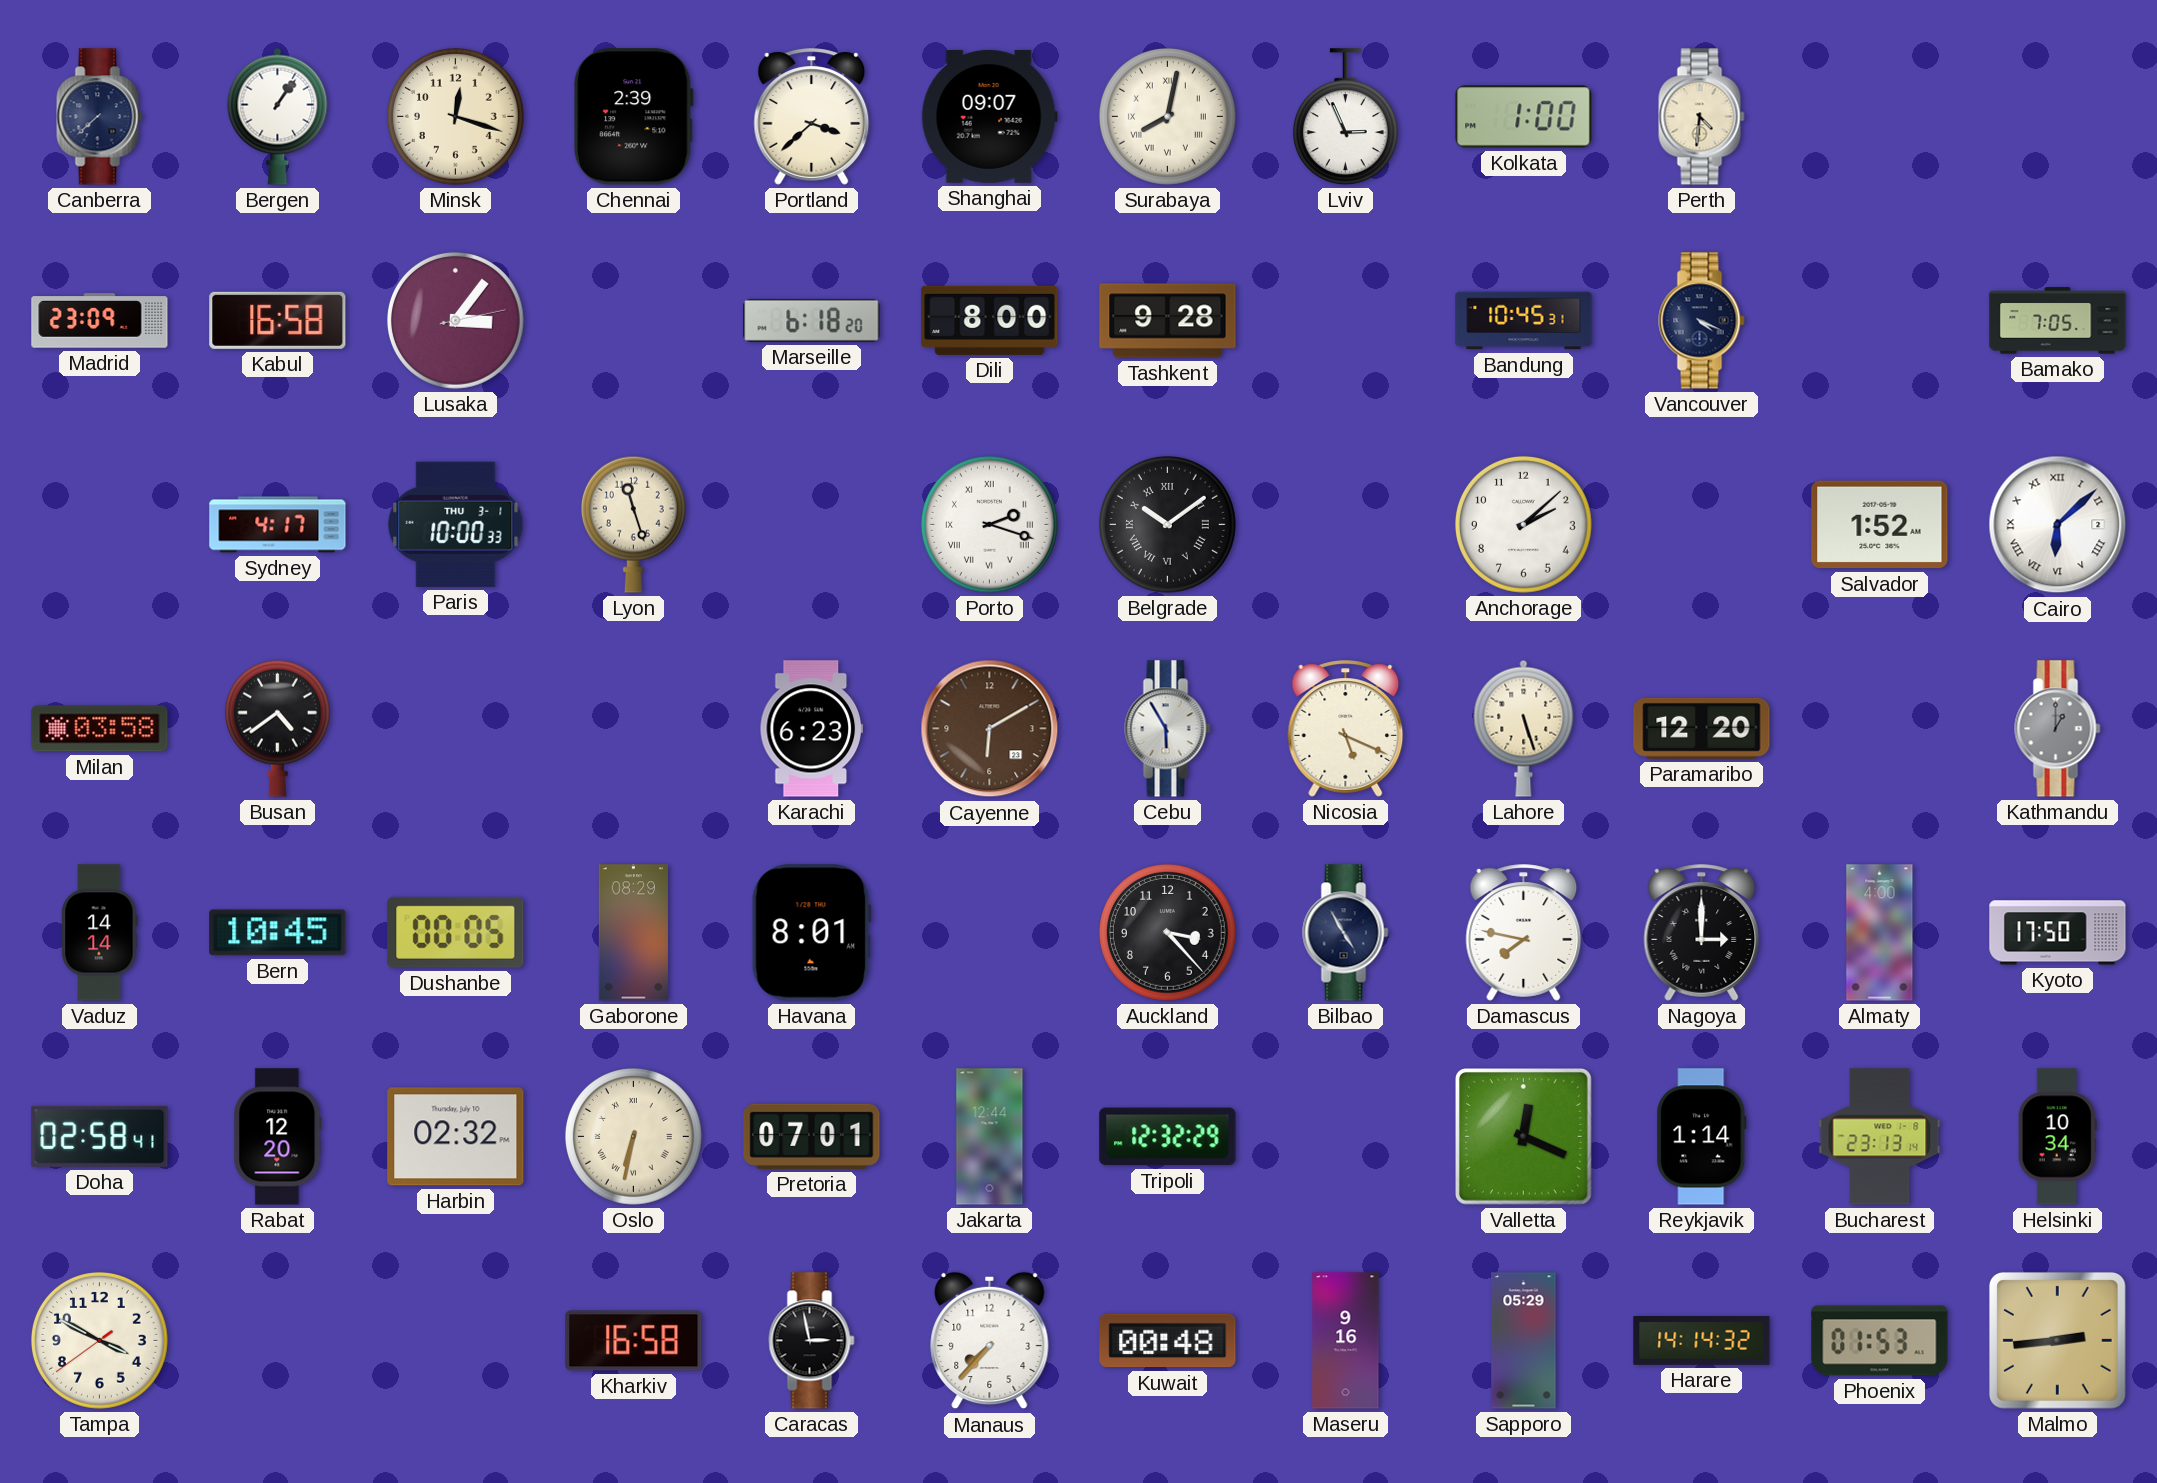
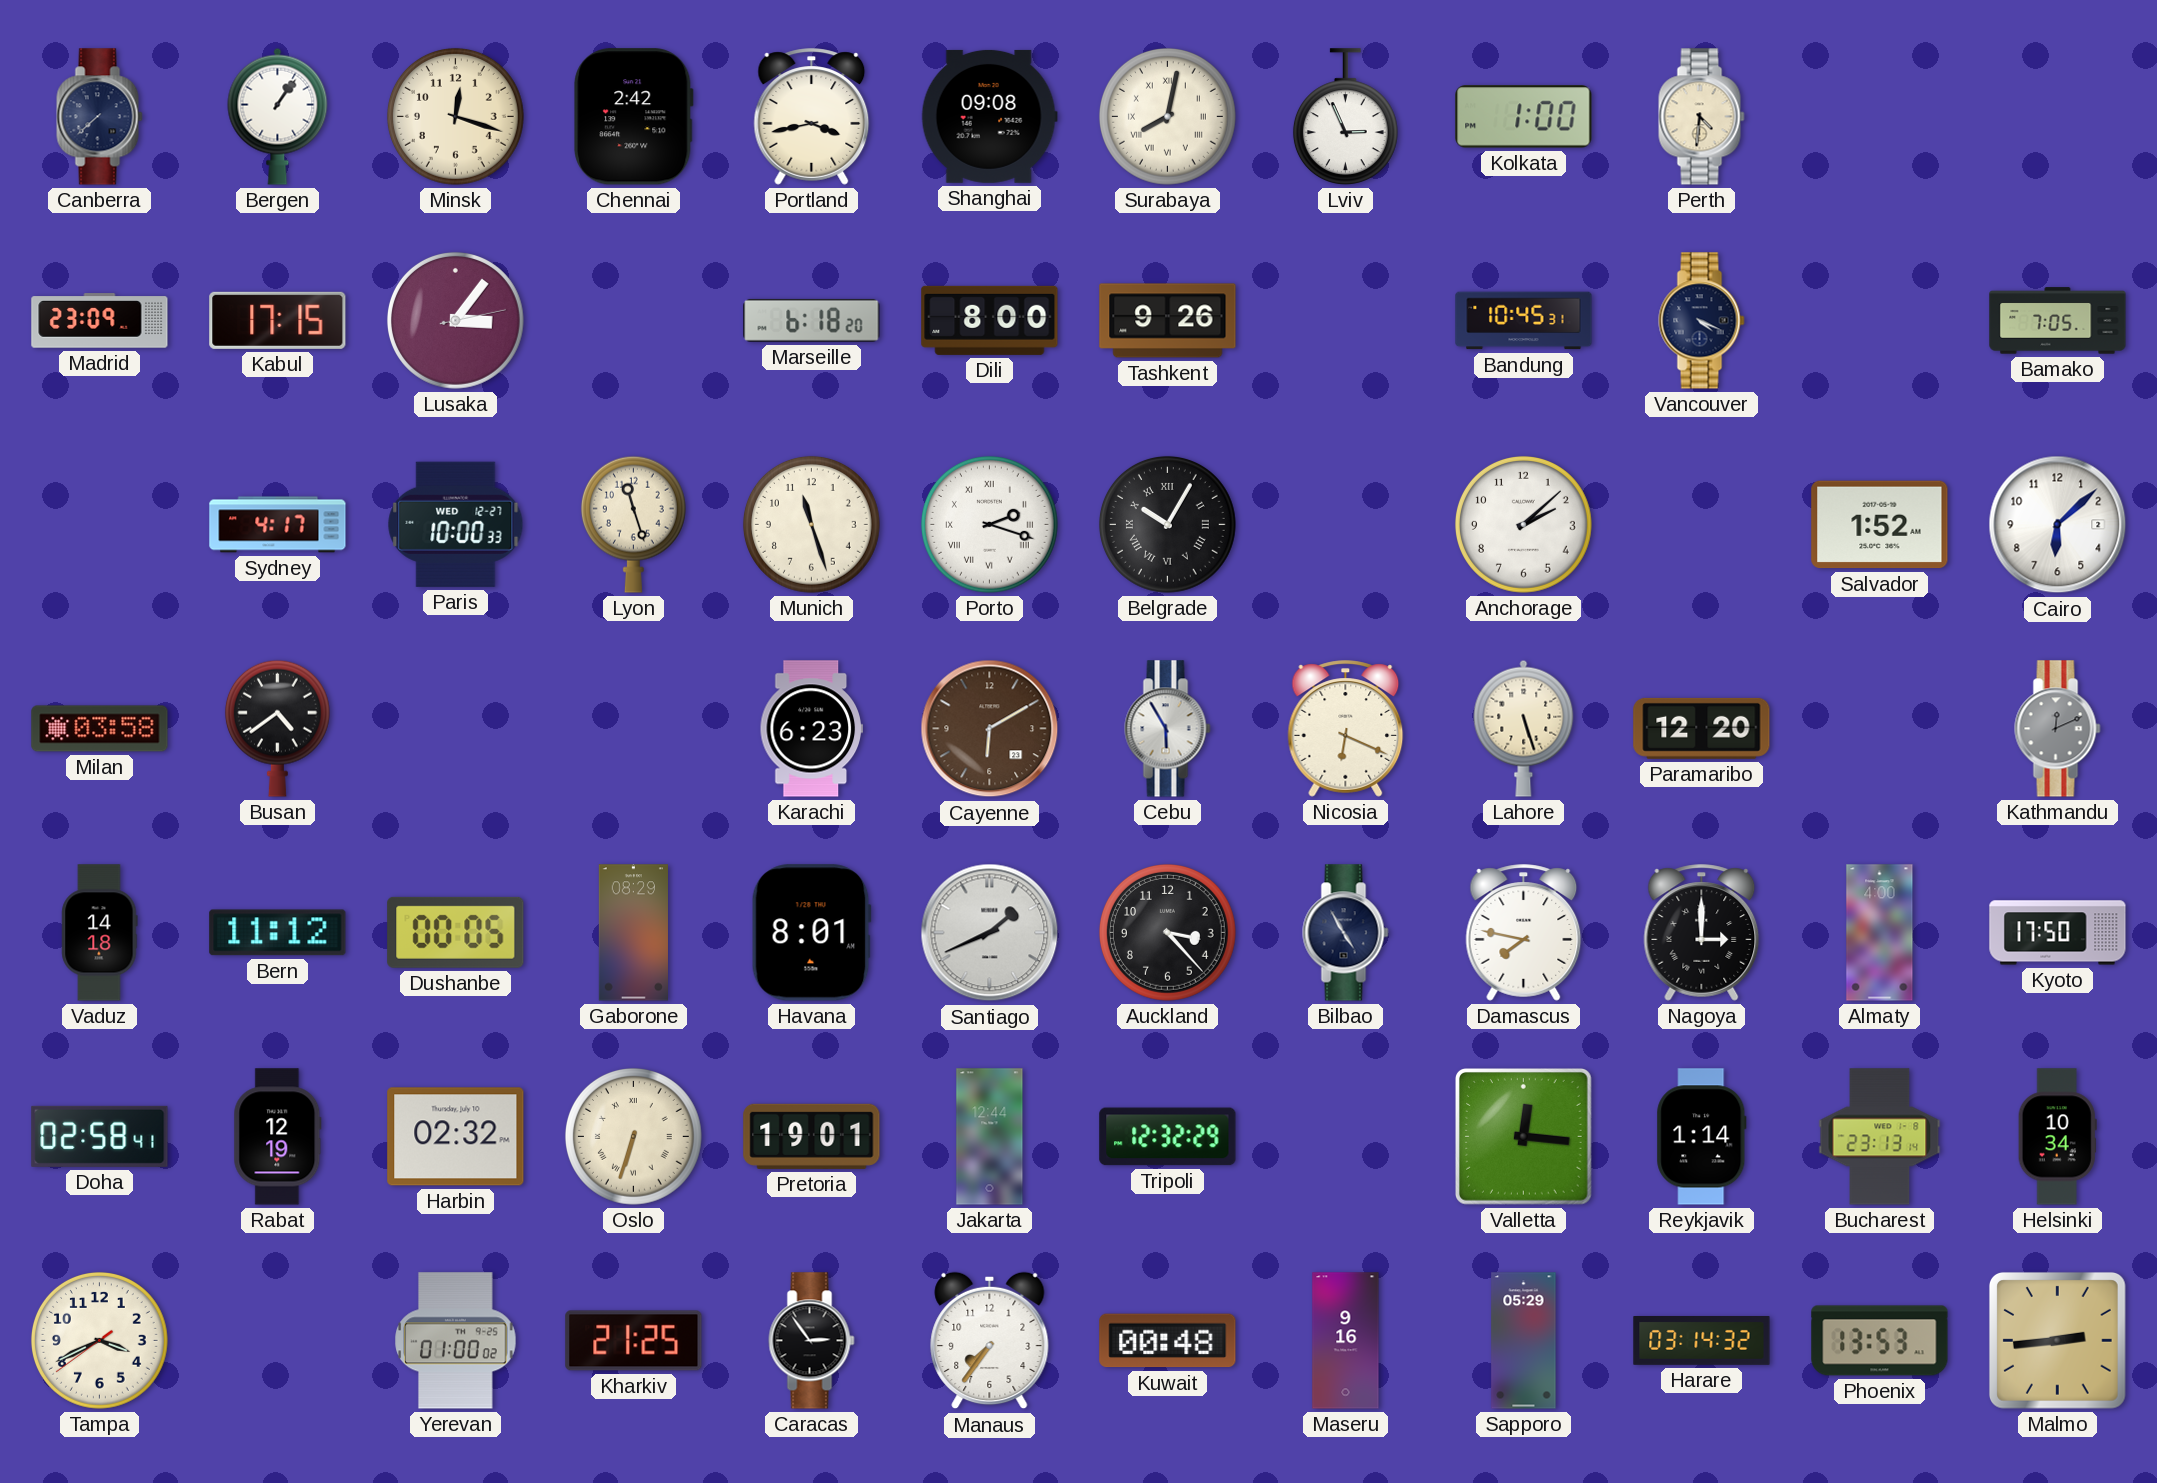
Chennai: 2:39 -> 2:42
Portland: 3:38 -> 3:43
Shanghai: 09:07 -> 09:08
Kabul: 16:58 -> 17:15
Tashkent: 9:28 -> 9:26
Paris date: THU 3-1 -> WED 12-27
Munich: none -> 11:27
Belgrade: 10:09 -> 10:05
Cairo numerals: Roman -> Arabic
Nicosia: 5:19 -> 6:19
Kathmandu: 1:00 -> 12:11
Vaduz: 14:14 -> 14:18
Bern: 10:45 -> 11:12
Santiago: none -> 1:41
Rabat: 12:20 -> 12:19
Oslo: 6:32 -> 6:33
Pretoria: 07:01 -> 19:01
Valletta: 12:19 -> 12:16
Tampa: 3:49 -> 3:40
Yerevan: none -> 01:00
Kharkiv: 16:58 -> 21:25
Caracas: 2:58 -> 2:54
Manaus: 7:37 -> 7:36
Harare: 14:14 -> 03:14
Phoenix: 01:53 -> 13:53
